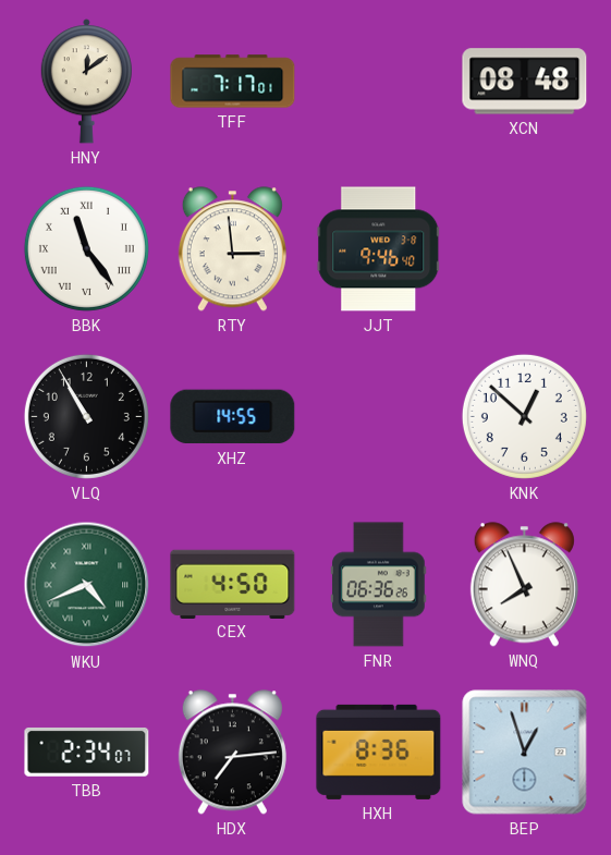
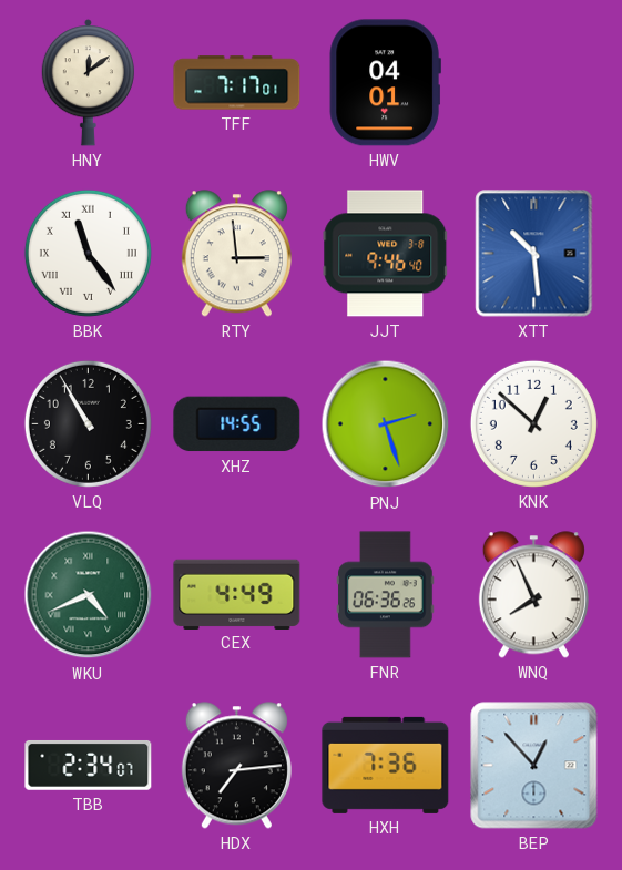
HWV: none -> 04:01
XCN: 08:48 -> none
XTT: none -> 10:29
PNJ: none -> 2:27
CEX: 4:50 -> 4:49
HXH: 8:36 -> 7:36
BEP: 12:57 -> 12:53
